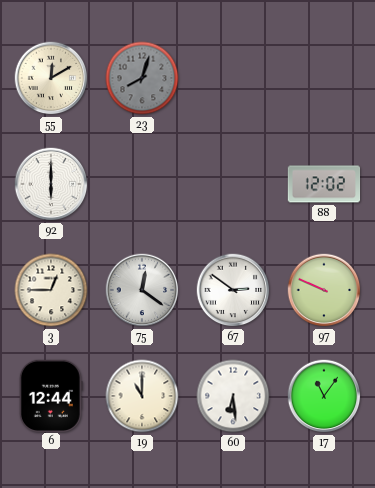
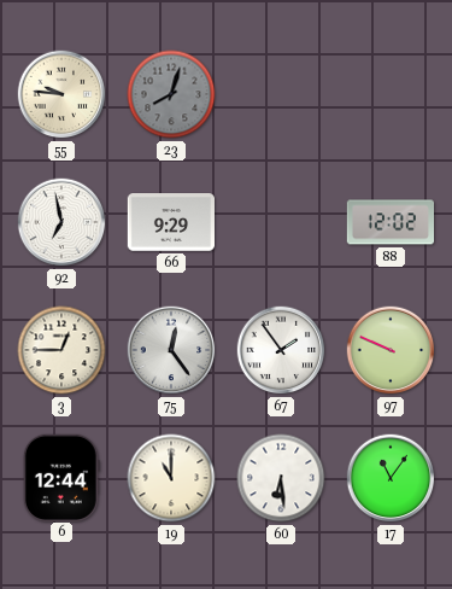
55: 12:10 -> 9:46
92: 6:00 -> 6:58
66: none -> 9:29
75: 12:21 -> 12:24
67: 2:51 -> 1:54
